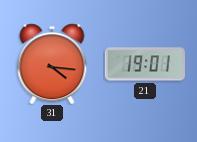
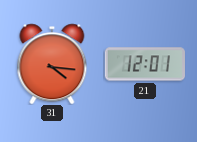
21: 19:01 -> 12:01
